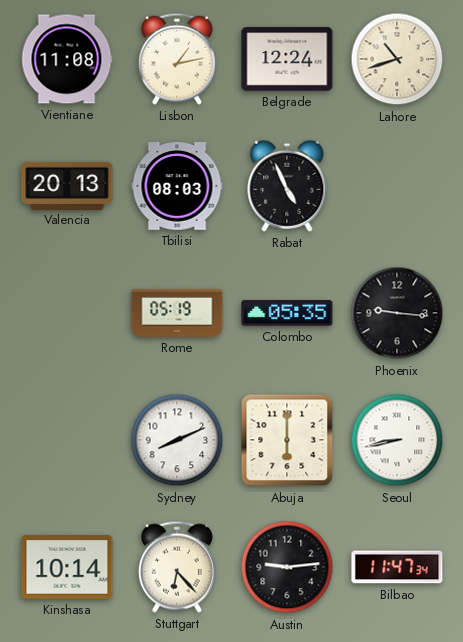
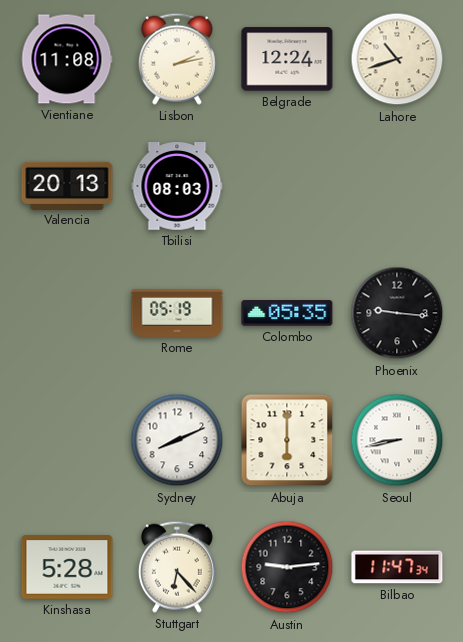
Lisbon: 1:13 -> 2:13
Rabat: 4:56 -> none
Kinshasa: 10:14 -> 5:28
